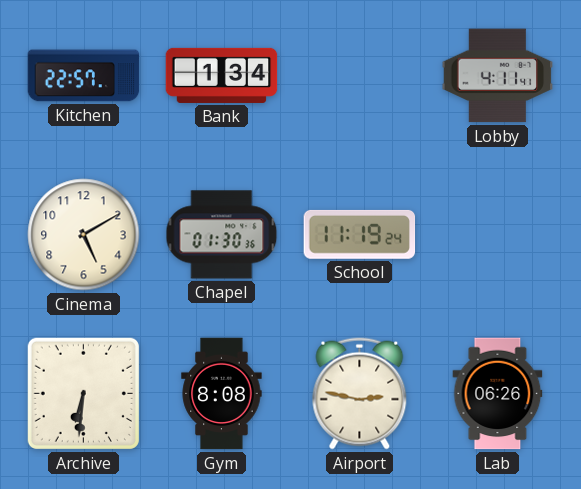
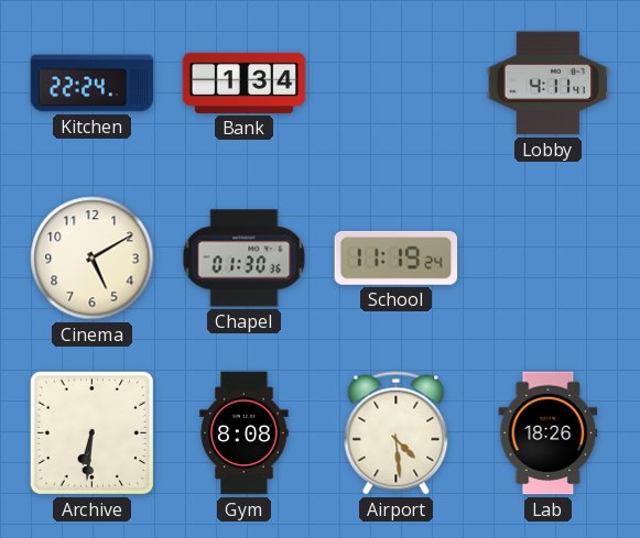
Kitchen: 22:57 -> 22:24
Airport: 2:47 -> 4:29
Lab: 06:26 -> 18:26
